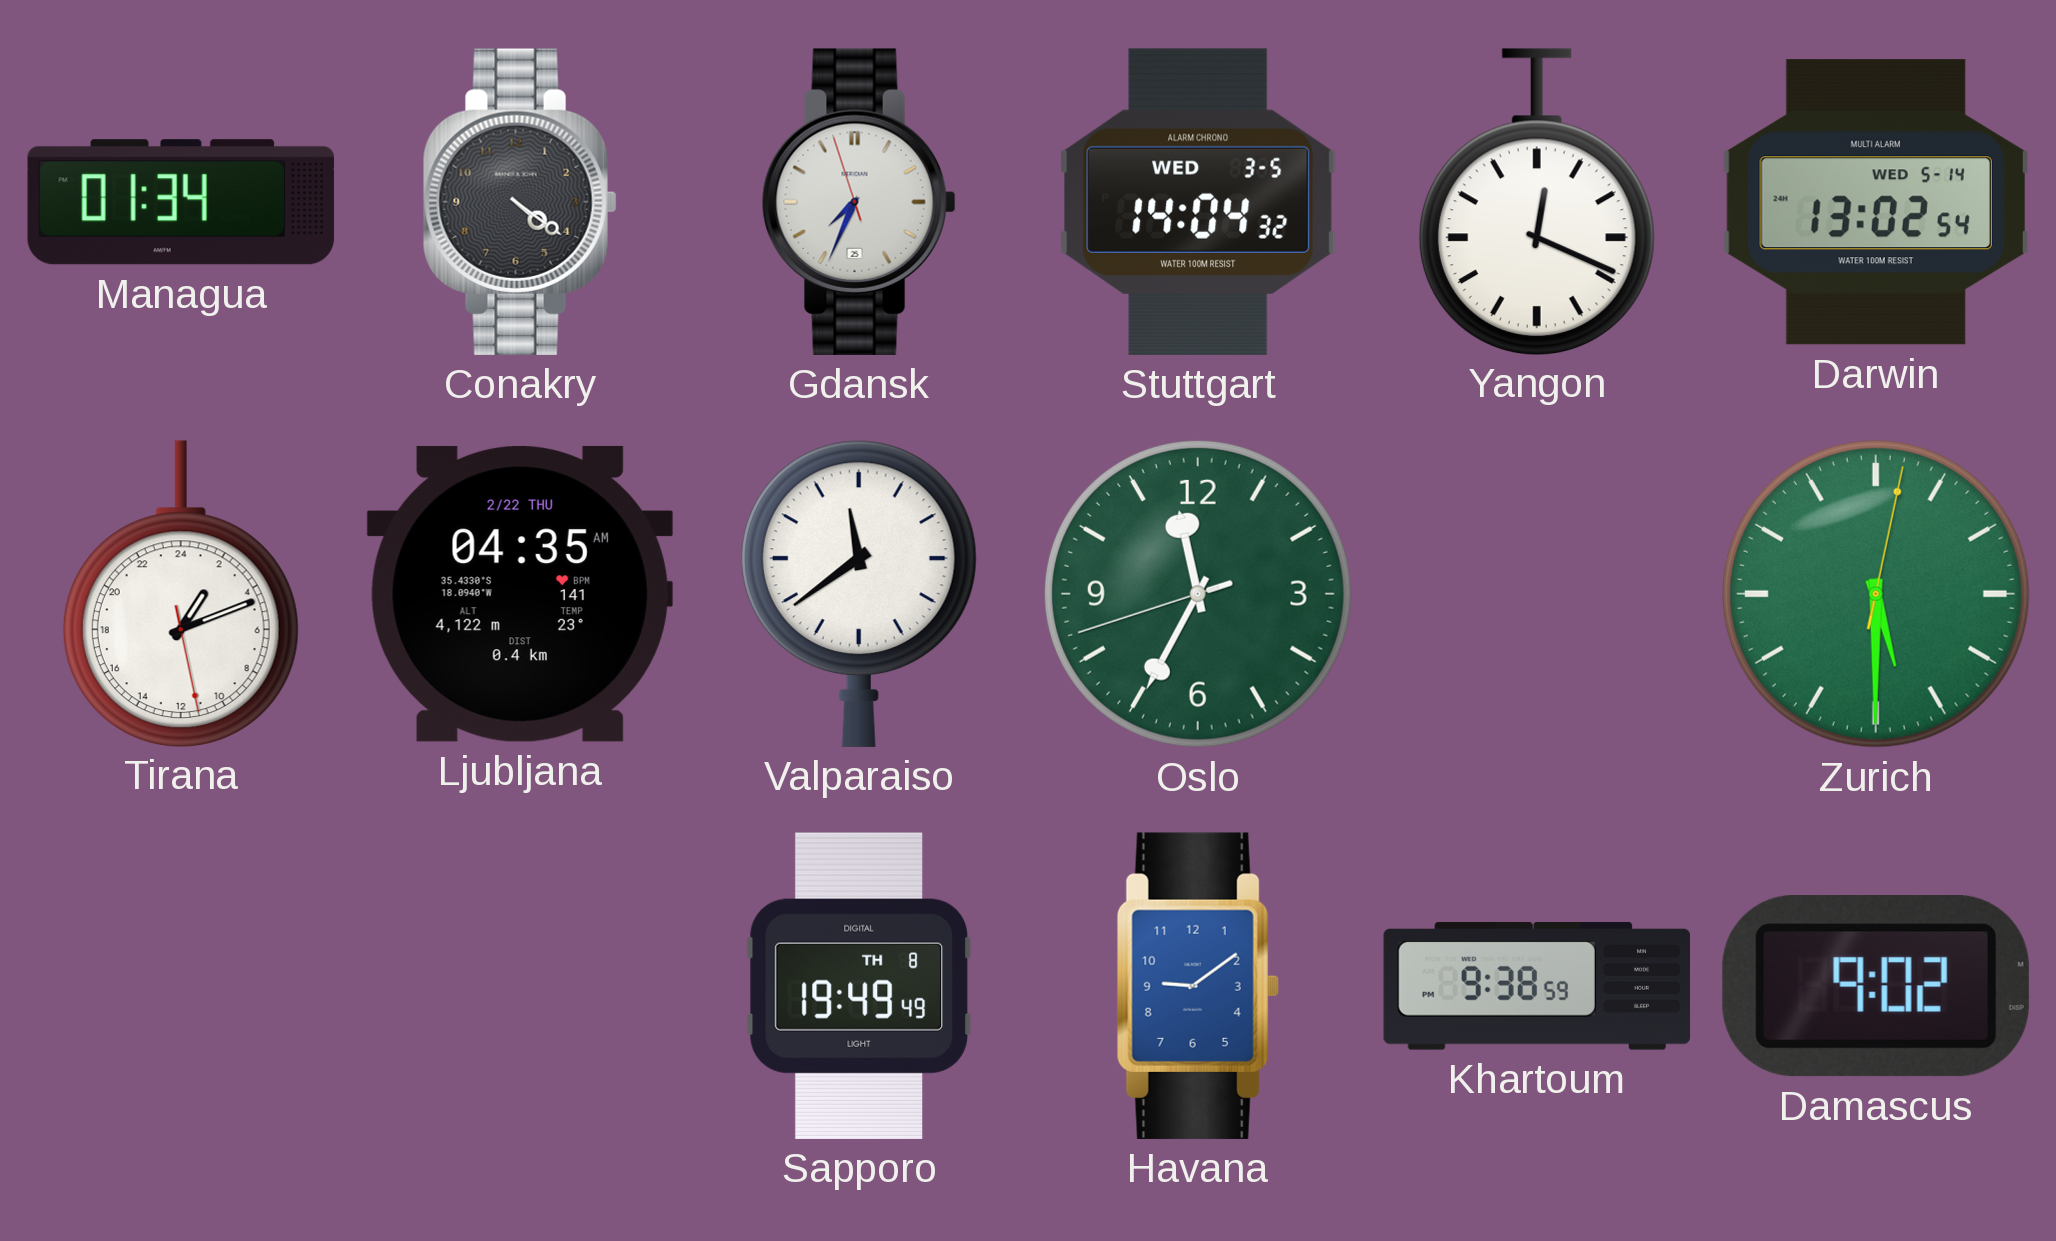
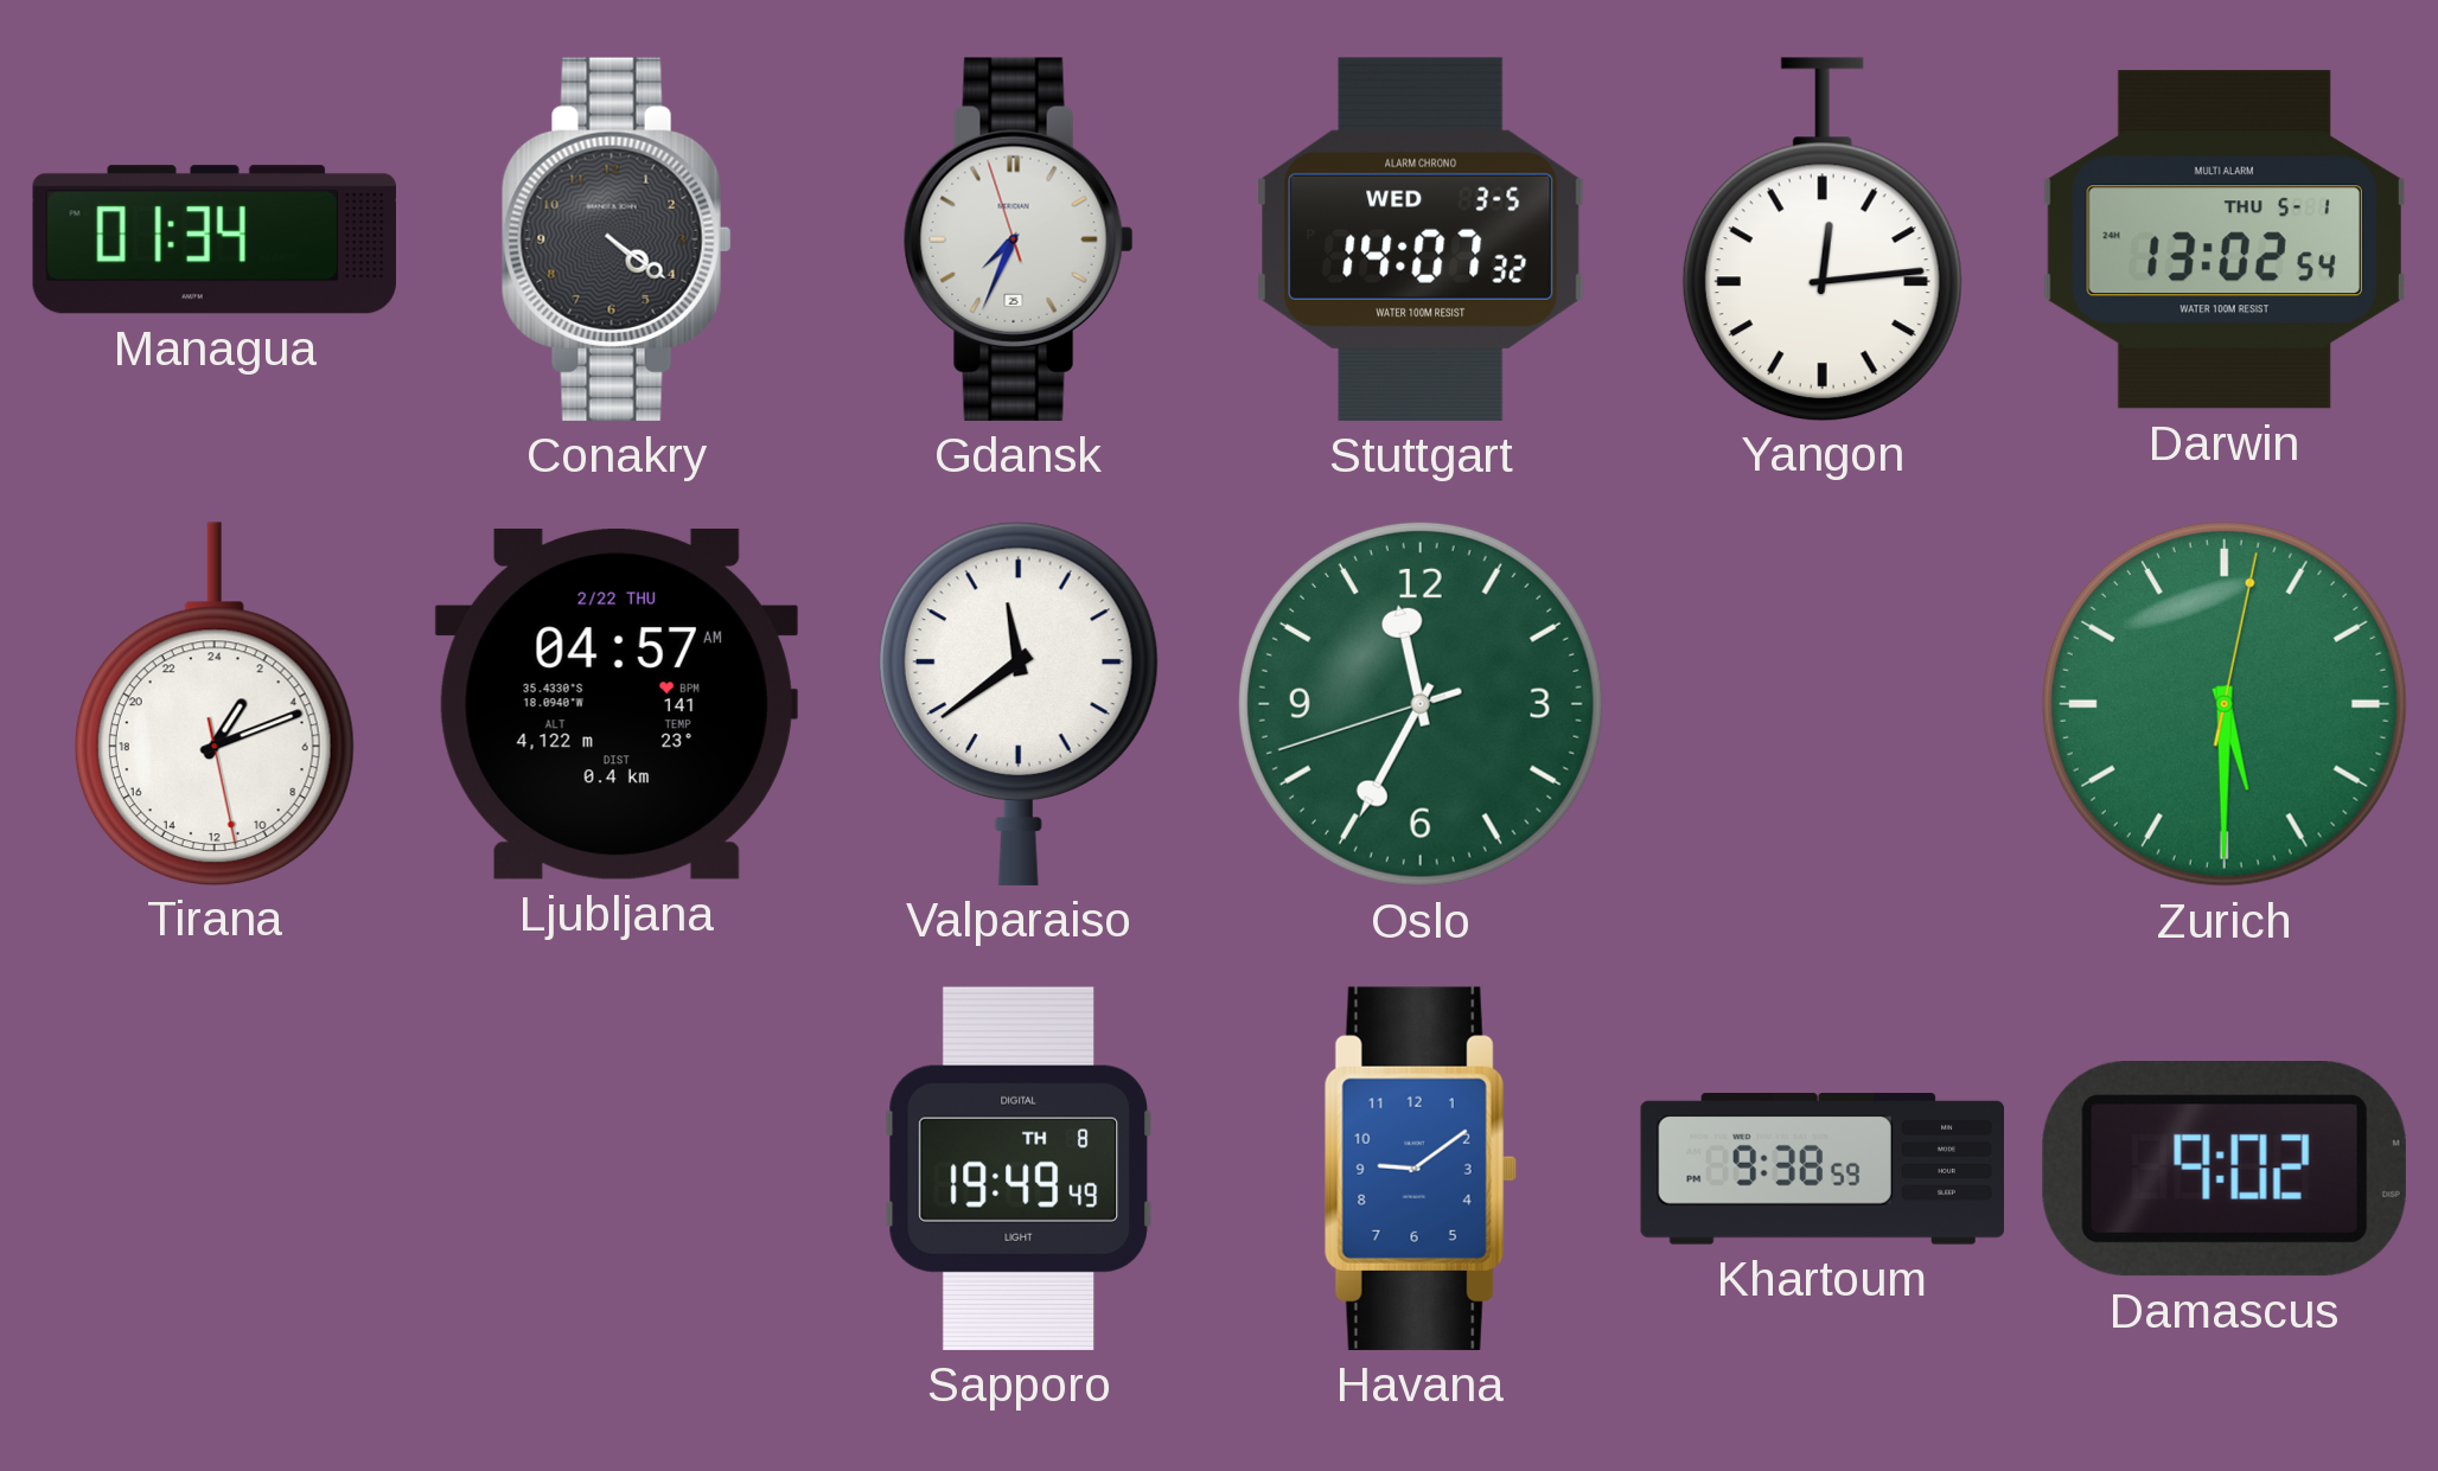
Stuttgart: 14:04 -> 14:07
Yangon: 12:19 -> 12:14
Darwin date: WED 5-14 -> THU 5-1
Ljubljana: 04:35 -> 04:57
